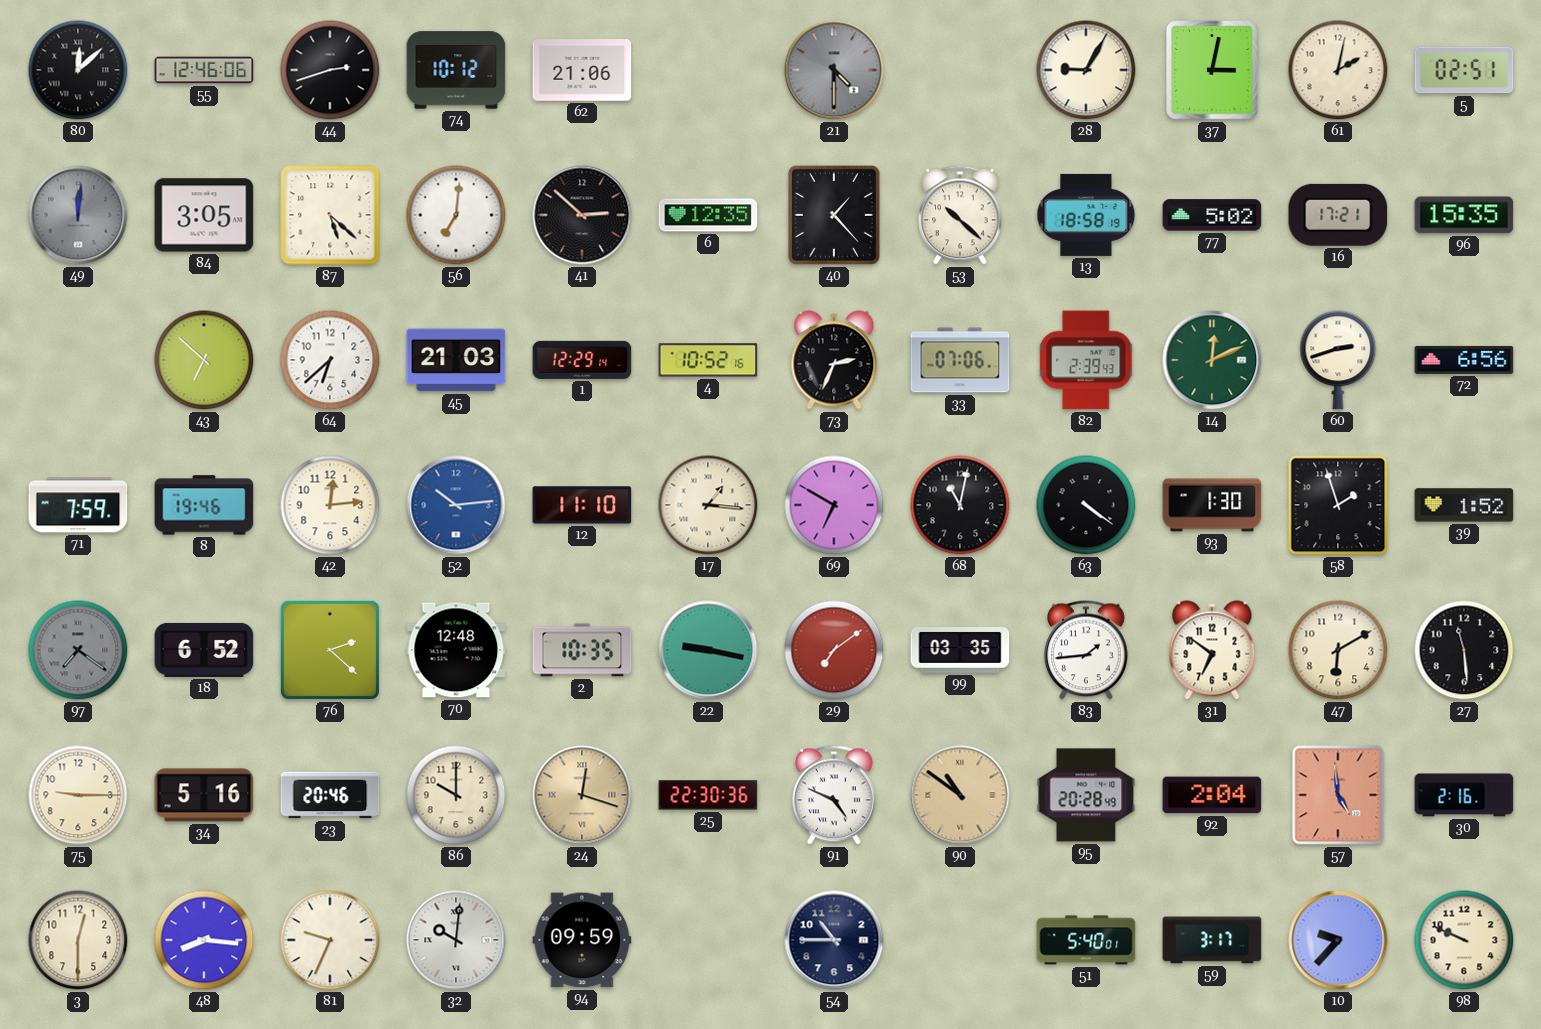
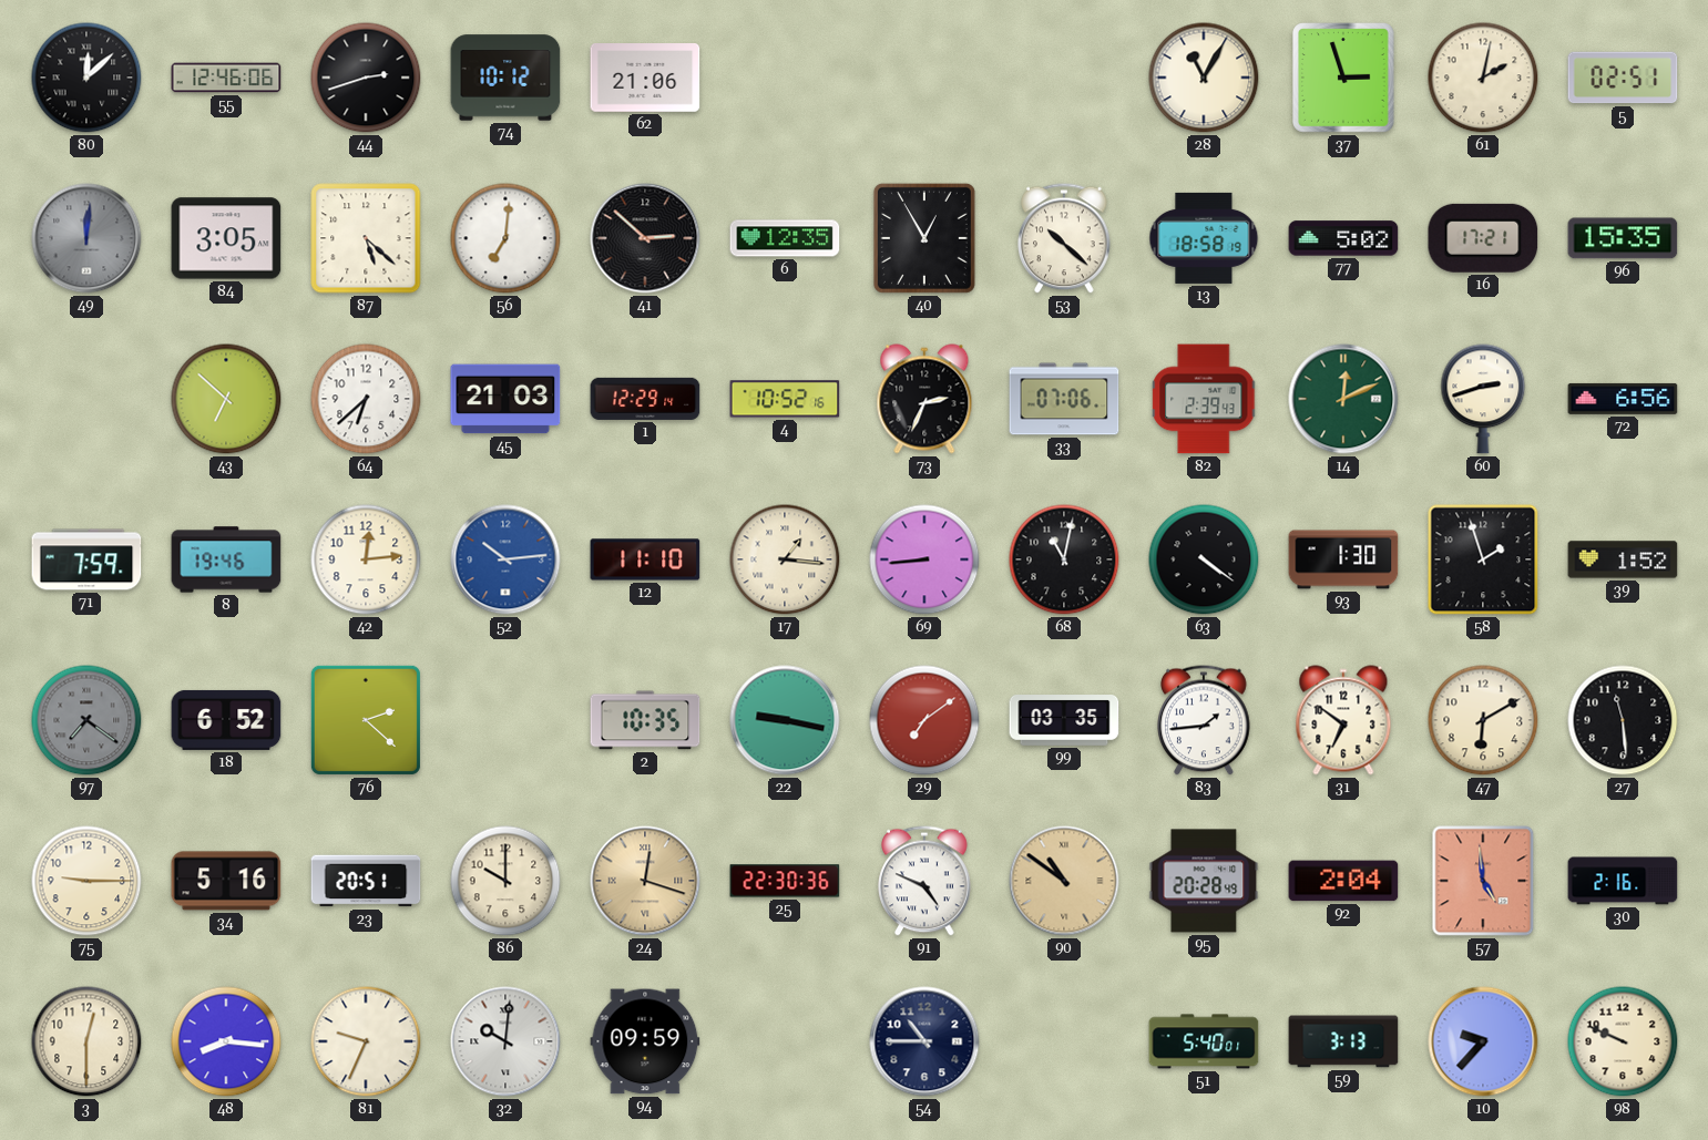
21: 4:30 -> none
28: 9:05 -> 11:05
37: 3:02 -> 2:57
40: 1:23 -> 12:55
69: 6:50 -> 8:44
70: 12:48 -> none
23: 20:46 -> 20:51
59: 3:17 -> 3:13
